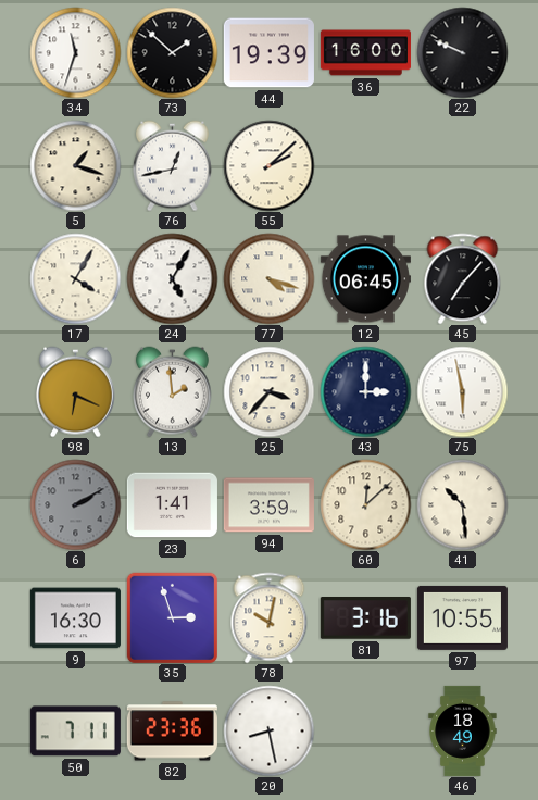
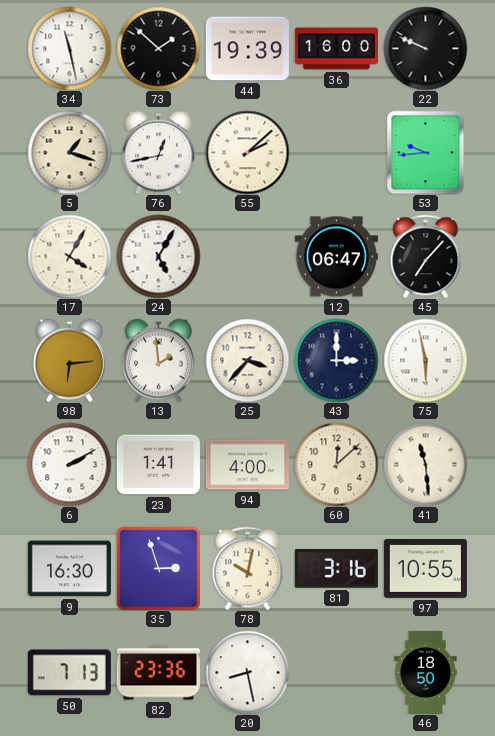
34: 11:33 -> 11:28
53: none -> 9:44
77: 4:18 -> none
12: 06:45 -> 06:47
98: 6:19 -> 6:14
6 dial: grey -> white
94: 3:59 -> 4:00
41: 10:29 -> 11:29
50: 7:11 -> 7:13
46: 18:49 -> 18:50
